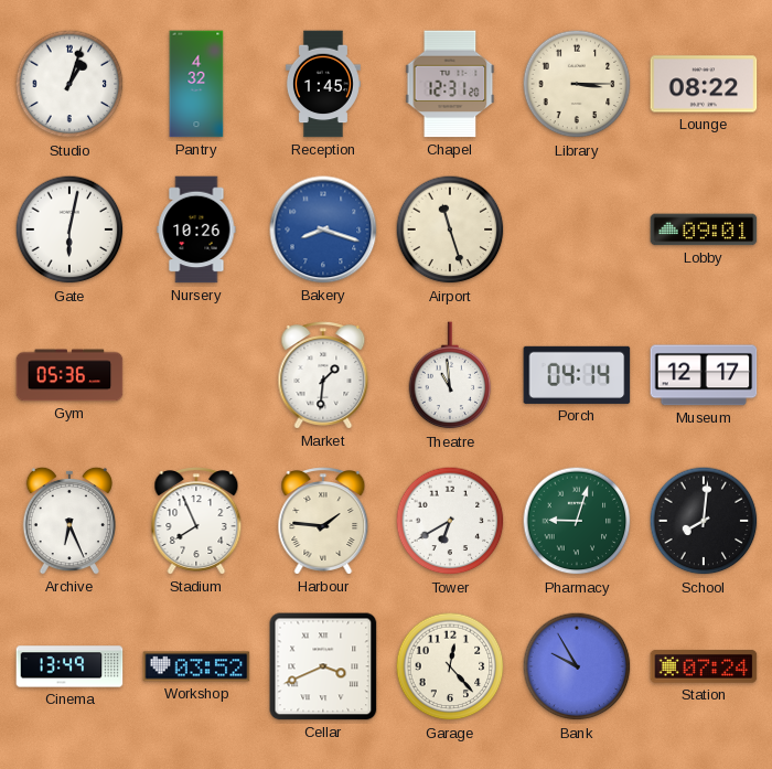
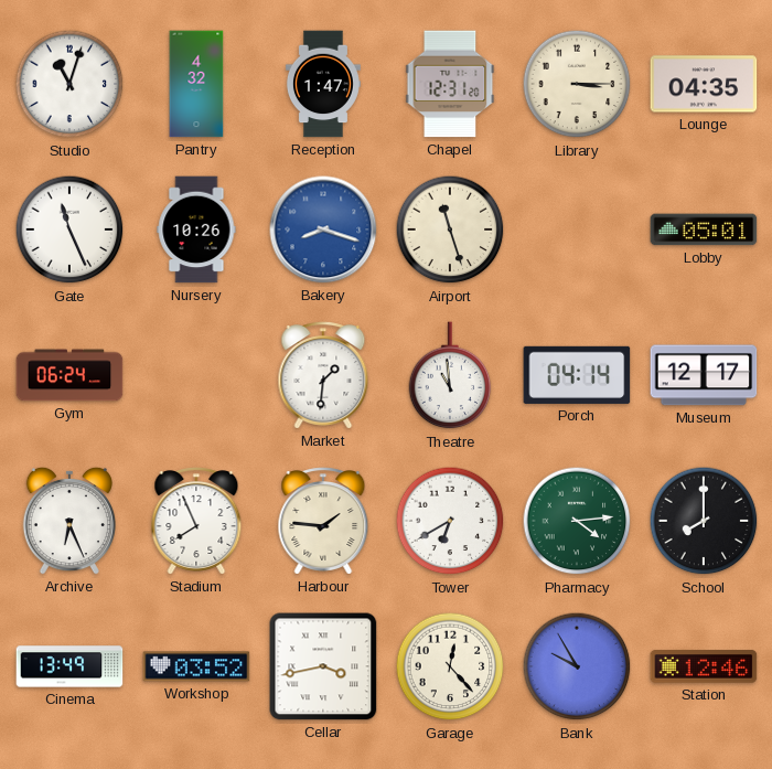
Studio: 1:03 -> 11:03
Reception: 1:45 -> 1:47
Lounge: 08:22 -> 04:35
Gate: 6:02 -> 11:26
Lobby: 09:01 -> 05:01
Gym: 05:36 -> 06:24
Pharmacy: 9:03 -> 4:14
School: 8:01 -> 8:00
Cellar: 3:41 -> 3:43
Station: 07:24 -> 12:46
